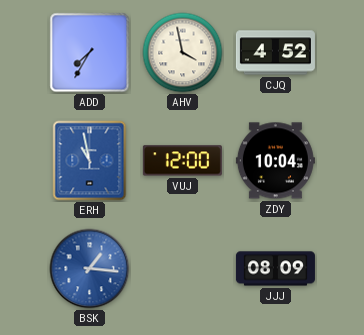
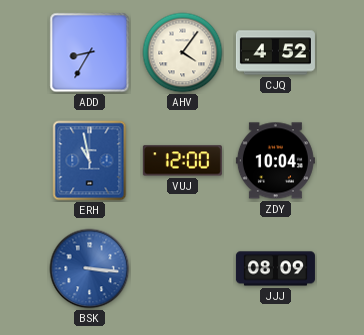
ADD: 7:35 -> 8:35
AHV: 3:58 -> 4:06
BSK: 1:16 -> 3:16
